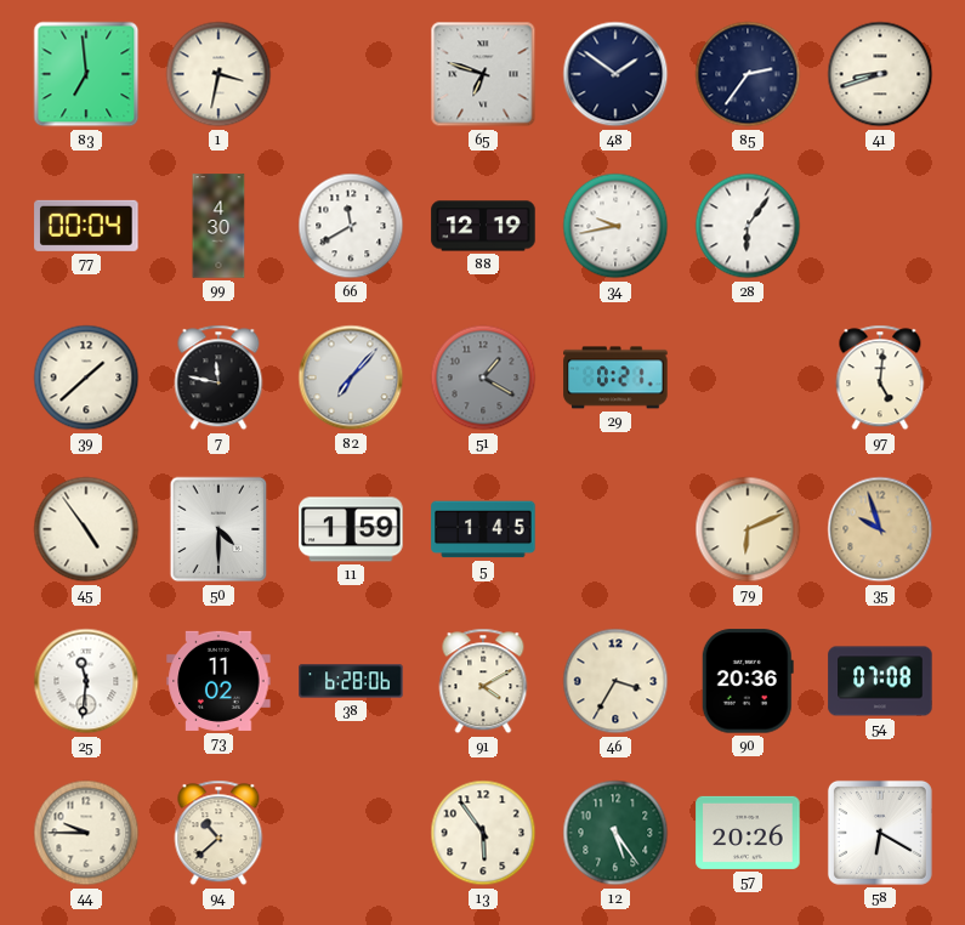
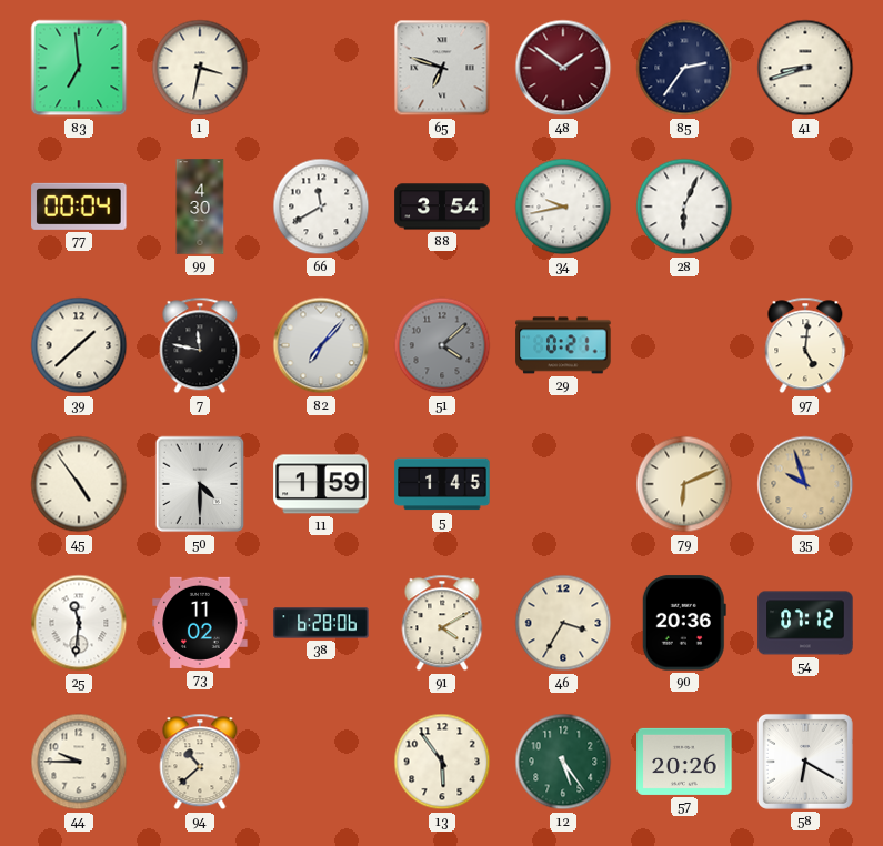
48 dial: navy -> burgundy
88: 12:19 -> 3:54
28: 6:06 -> 6:04
51: 1:20 -> 4:08
54: 07:08 -> 07:12
